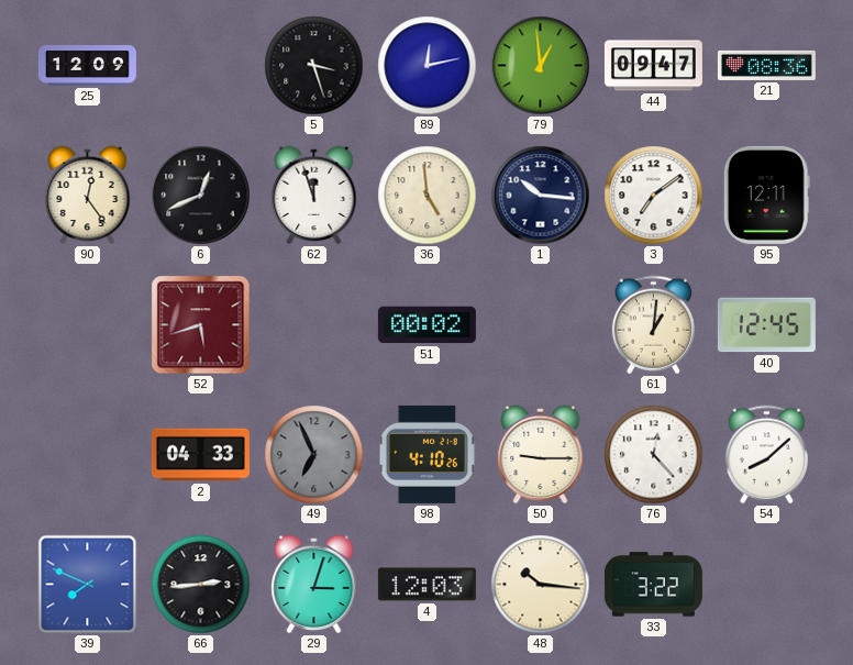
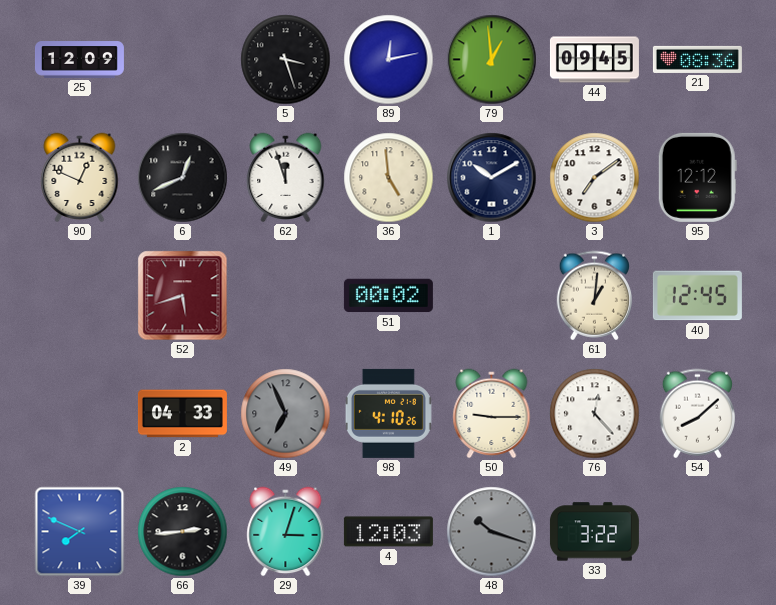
44: 09:47 -> 09:45
90: 12:24 -> 12:49
1: 10:16 -> 10:10
95: 12:11 -> 12:12
48: 10:16 -> 10:18
48 dial: cream -> grey
